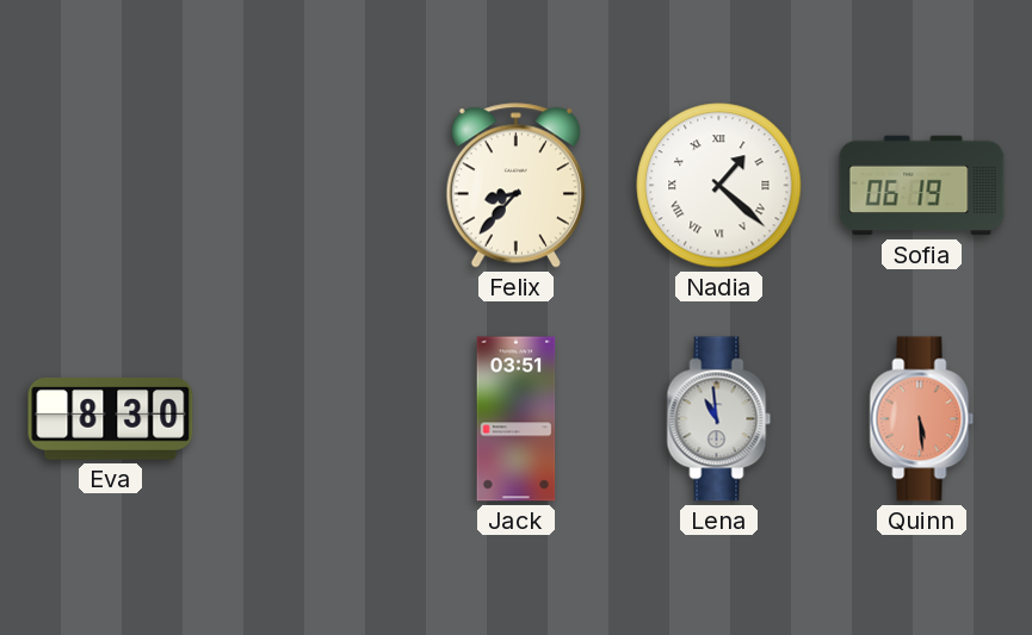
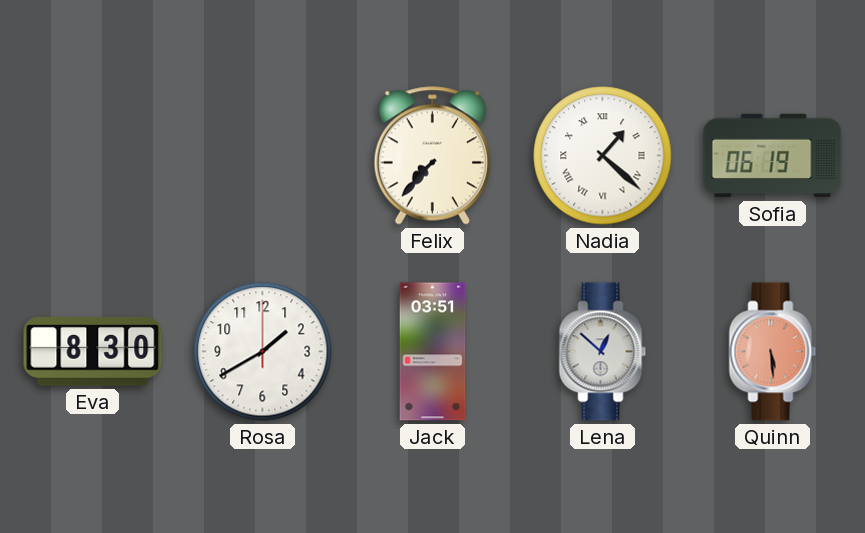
Felix: 8:37 -> 7:37
Rosa: none -> 1:40
Lena: 10:59 -> 12:52
